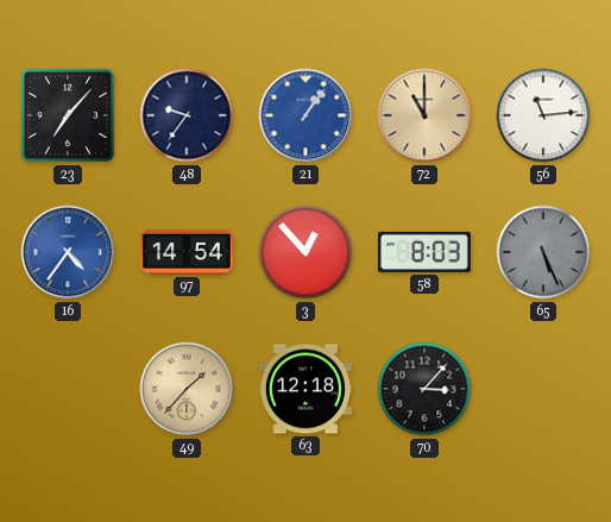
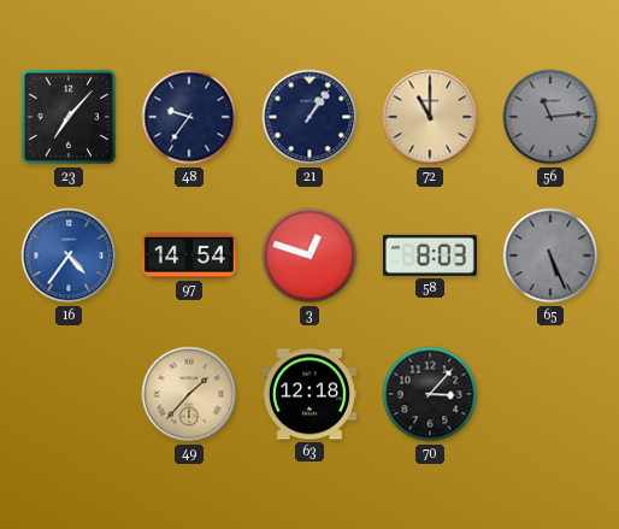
21 dial: blue -> navy
56 dial: white -> grey
3: 12:53 -> 12:48
